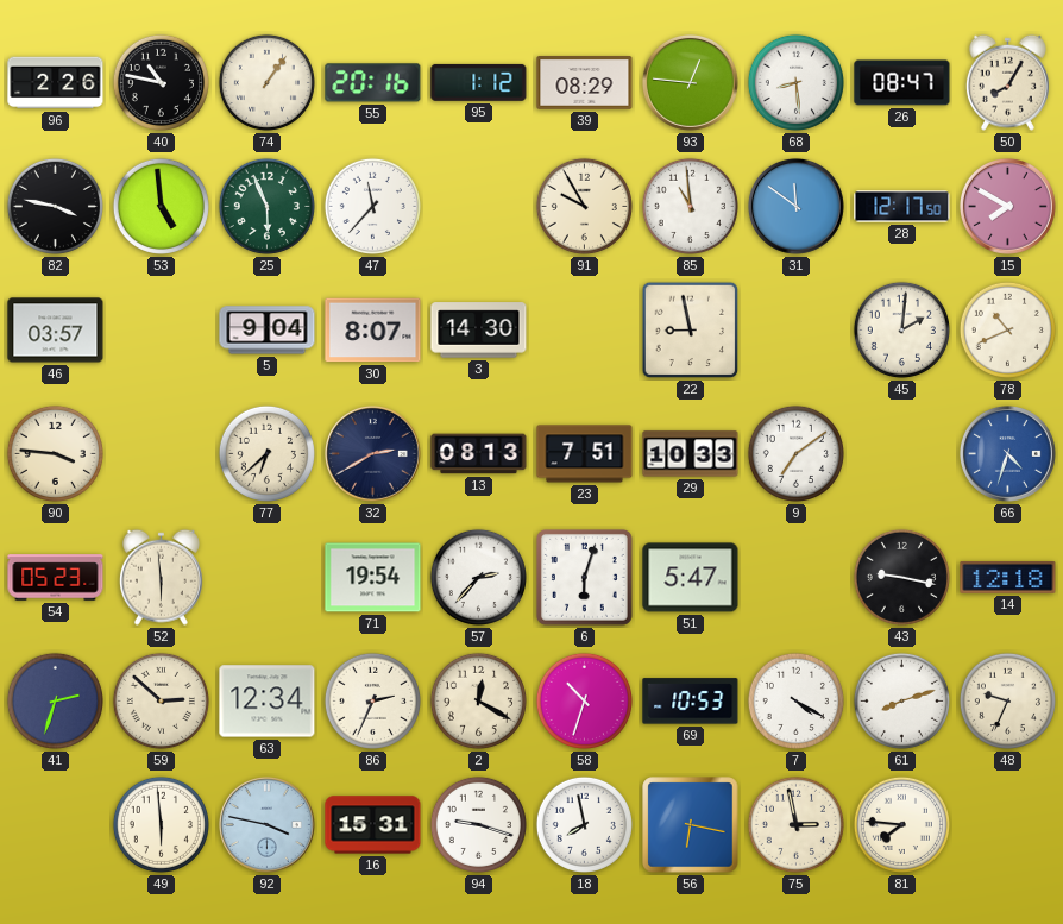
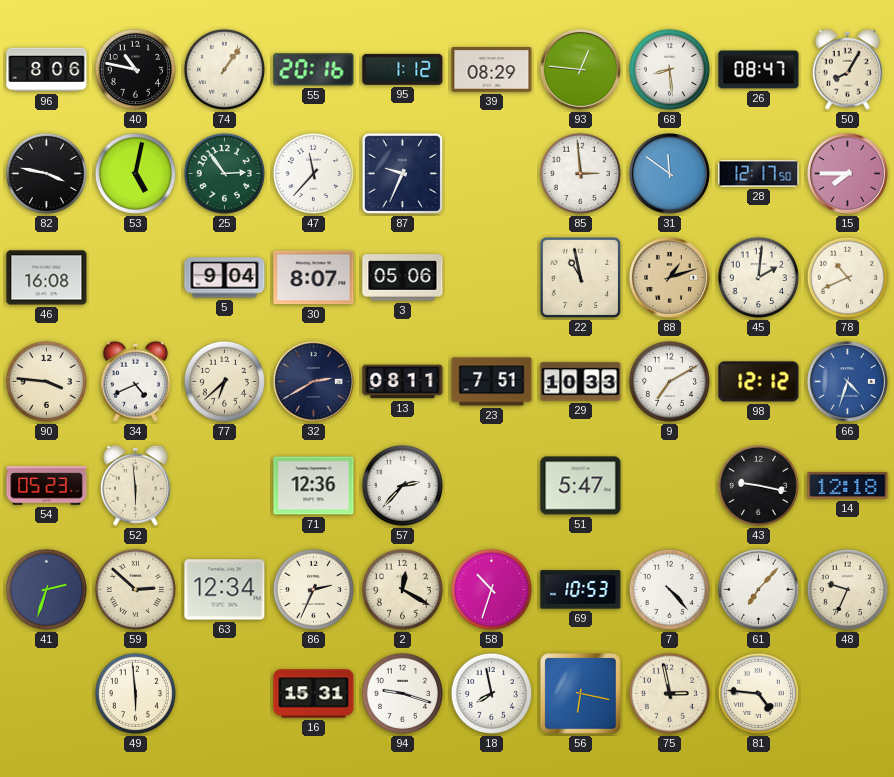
96: 2:26 -> 8:06
53: 4:59 -> 5:02
25: 5:56 -> 2:54
87: none -> 9:34
91: 9:55 -> none
85: 10:59 -> 2:59
15: 7:50 -> 7:45
46: 03:57 -> 16:08
3: 14:30 -> 05:06
22: 8:58 -> 10:58
88: none -> 1:12
34: none -> 4:41
13: 08:13 -> 08:11
9: 7:09 -> 7:10
98: none -> 12:12
71: 19:54 -> 12:36
6: 6:03 -> none
7: 4:20 -> 4:23
61: 8:12 -> 7:07
92: 3:47 -> none
81: 7:46 -> 4:46
